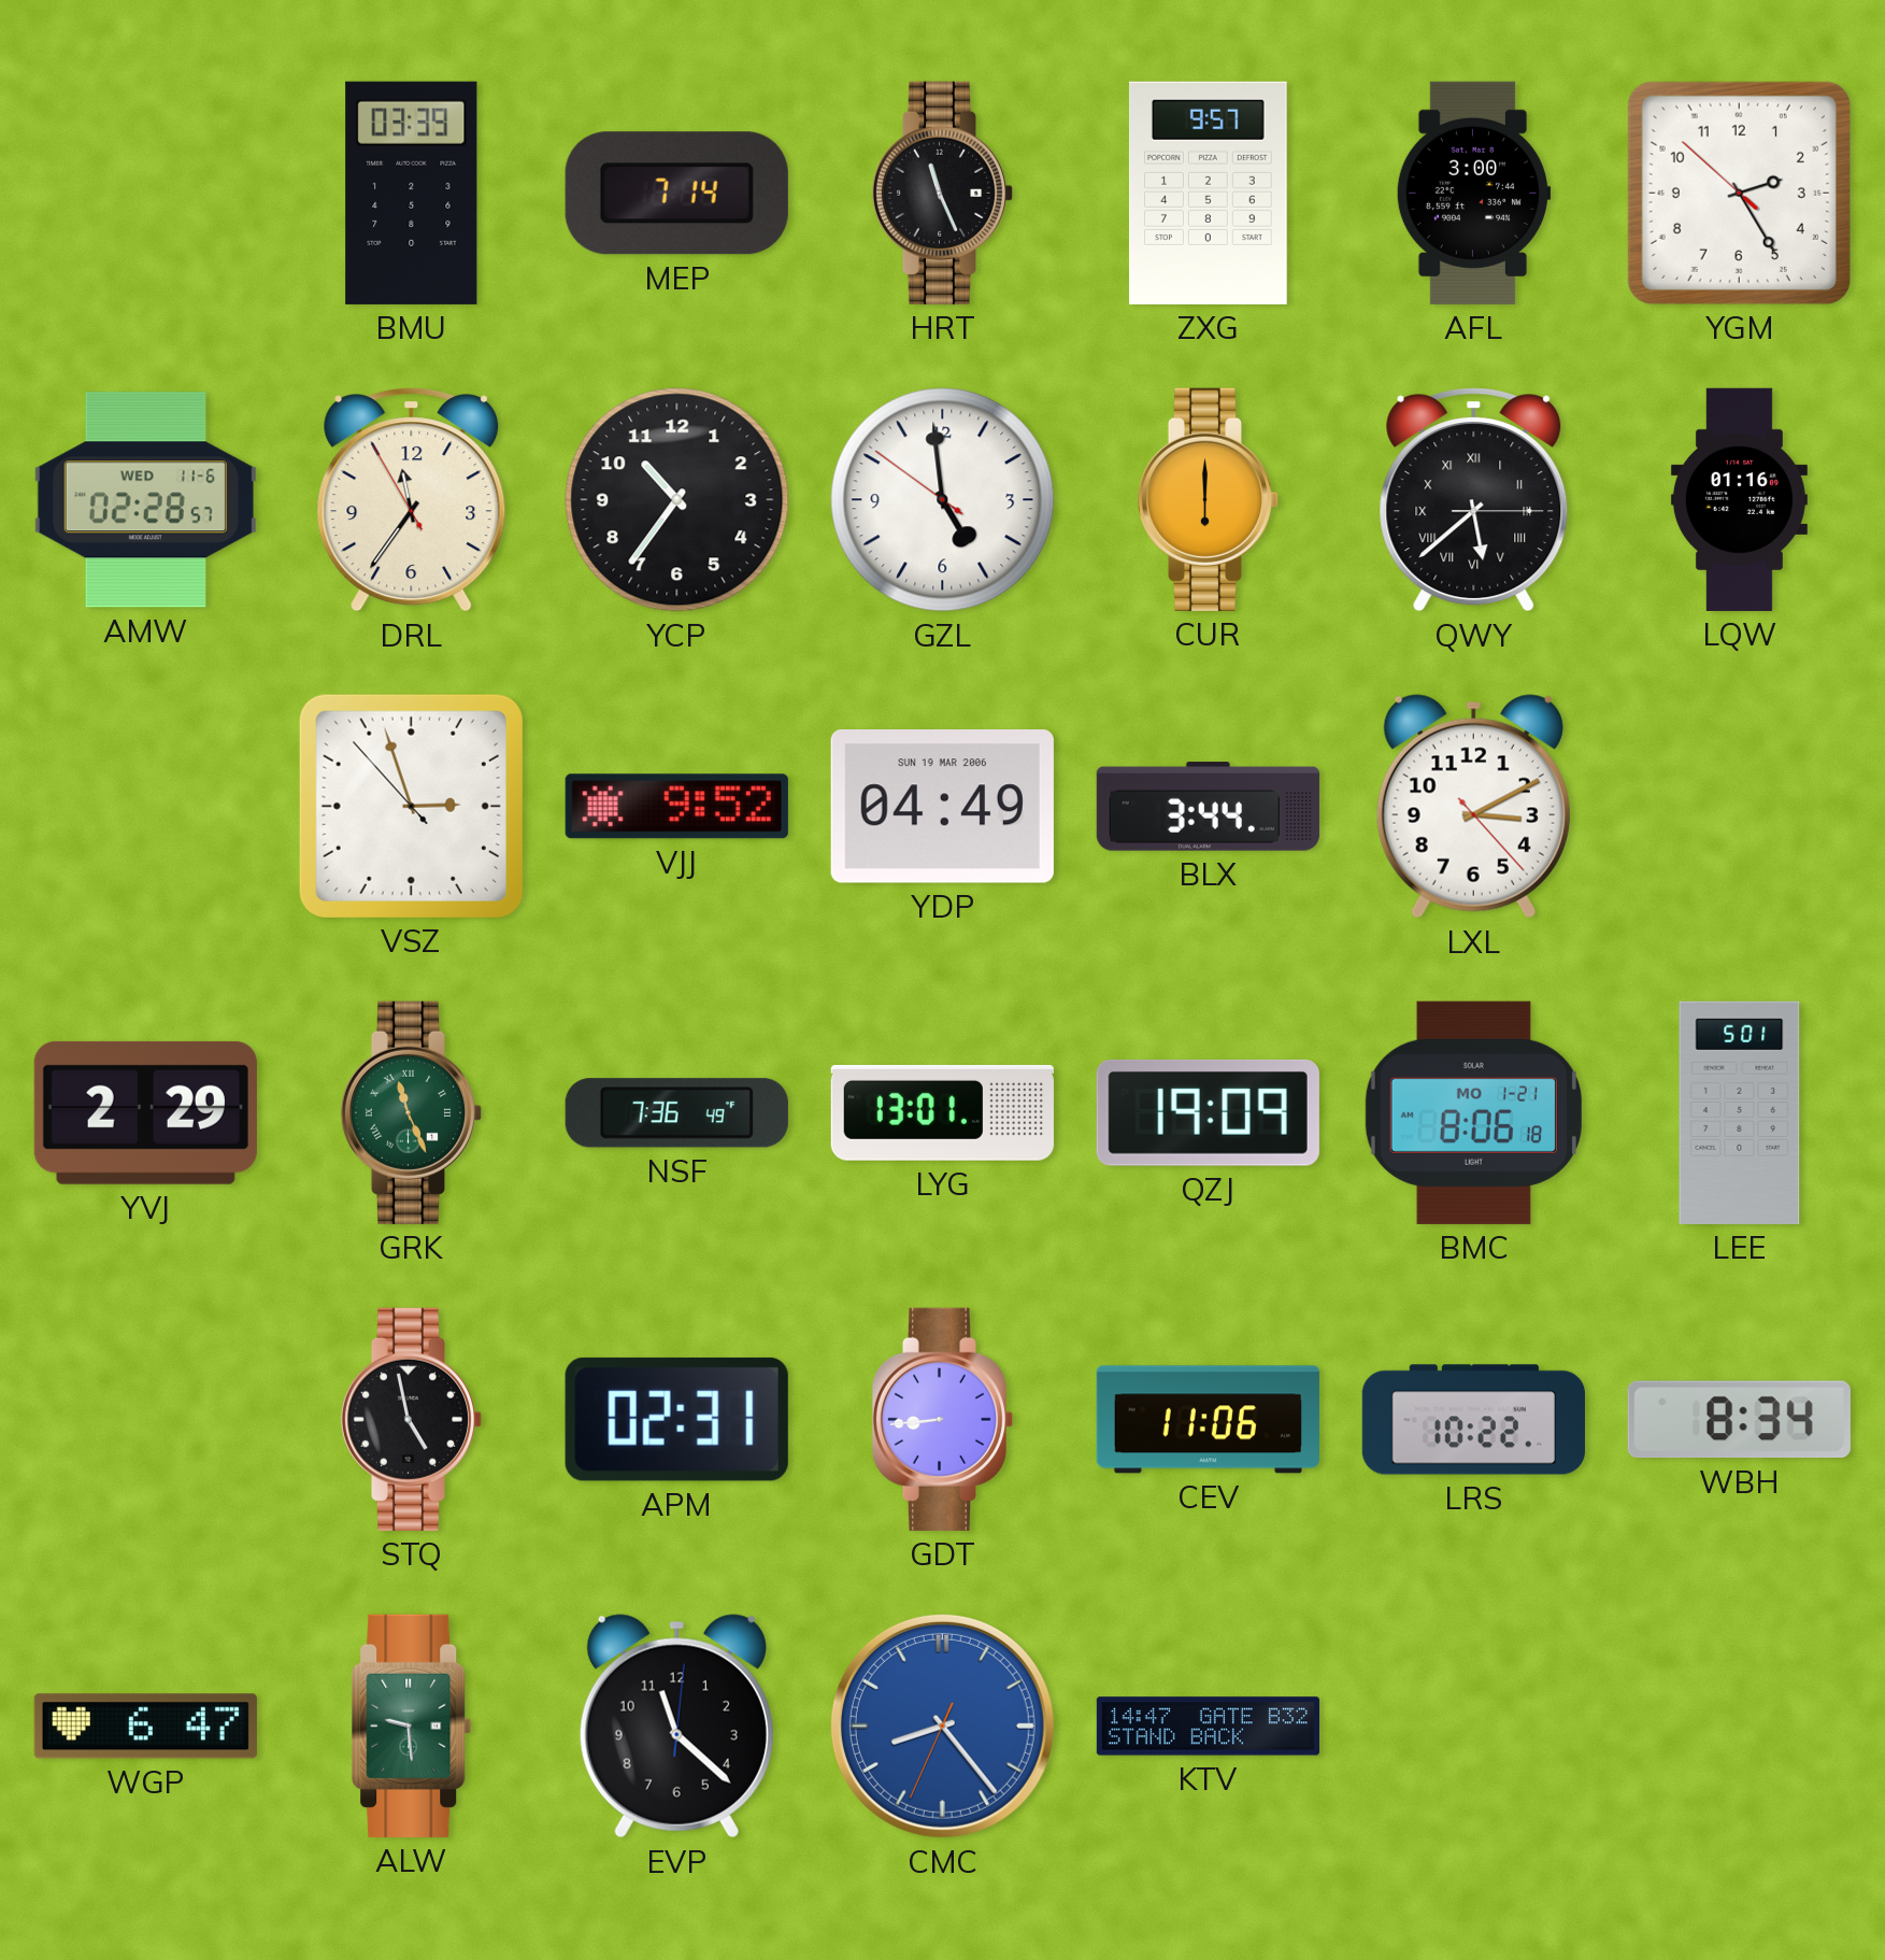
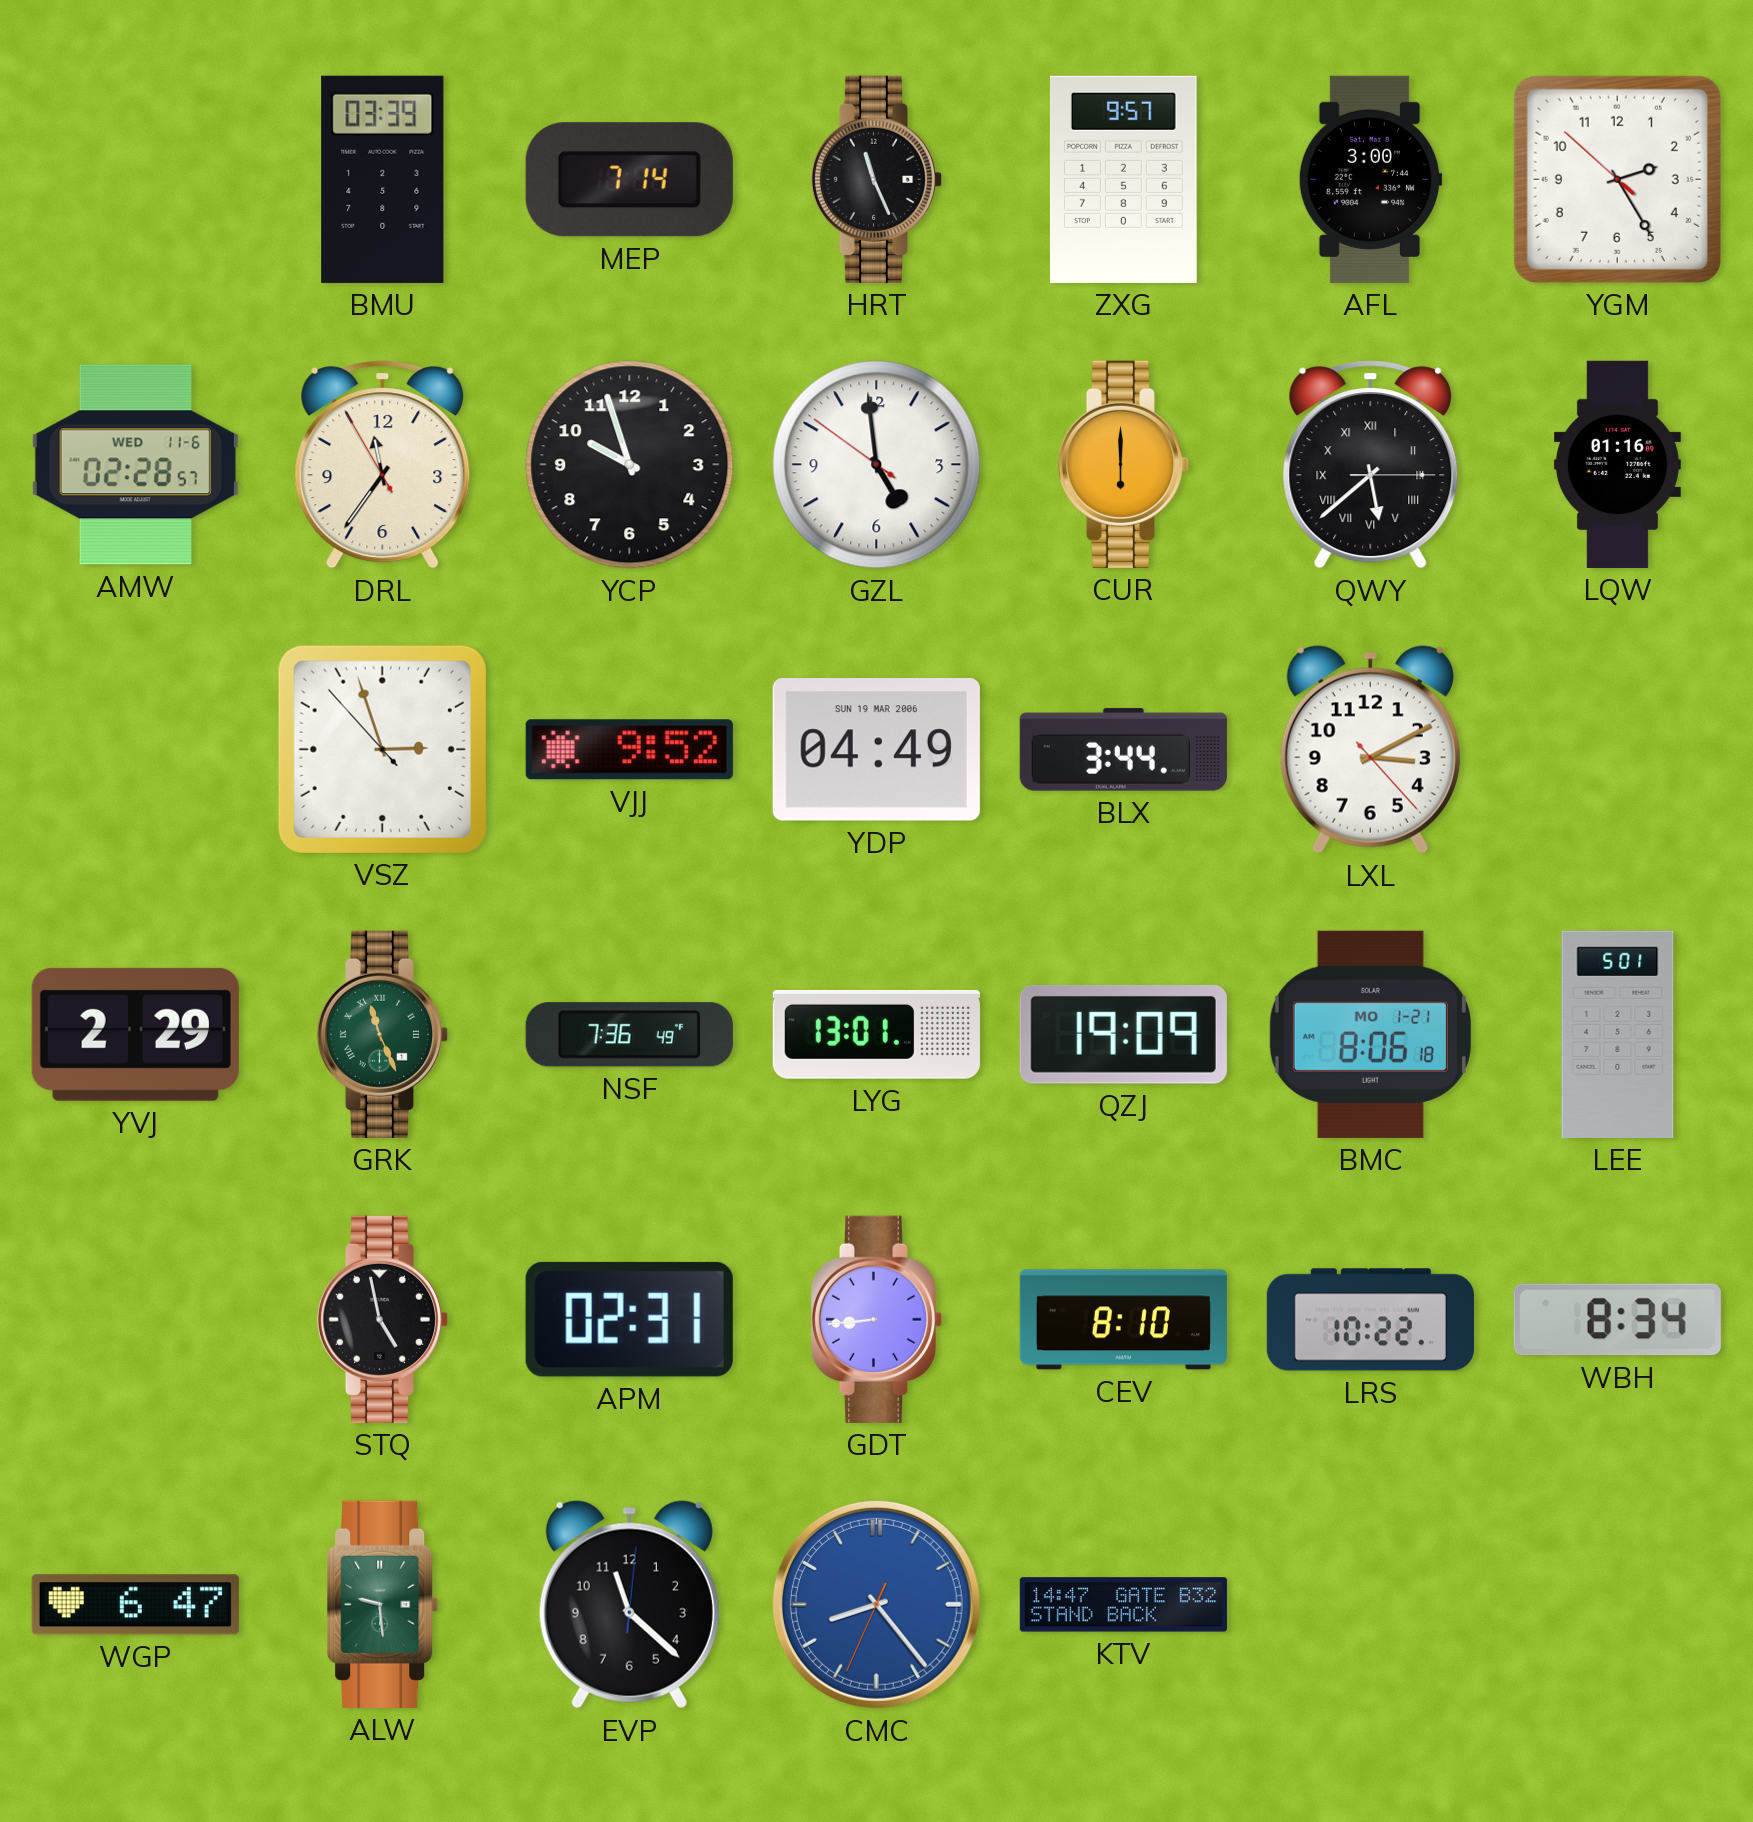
YCP: 10:36 -> 9:57
CEV: 11:06 -> 8:10
